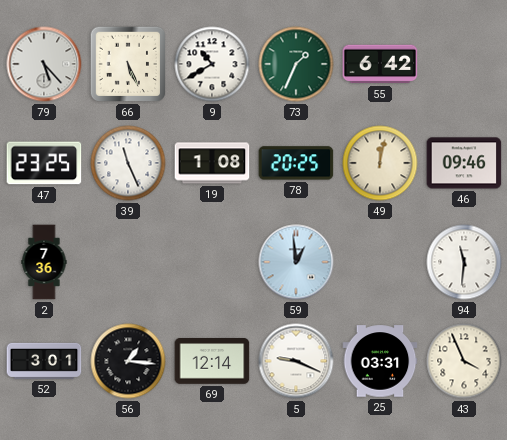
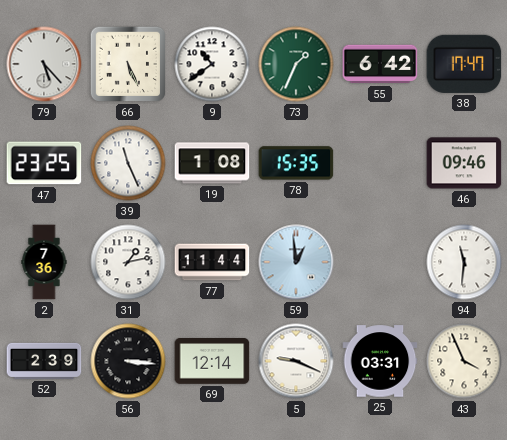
9: 10:40 -> 10:39
38: none -> 17:47
78: 20:25 -> 15:35
49: 12:02 -> none
31: none -> 1:13
77: none -> 11:44
52: 3:01 -> 2:39
56: 1:16 -> 3:16
